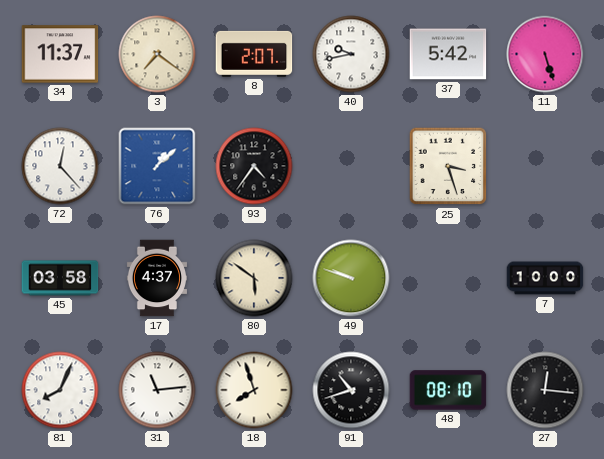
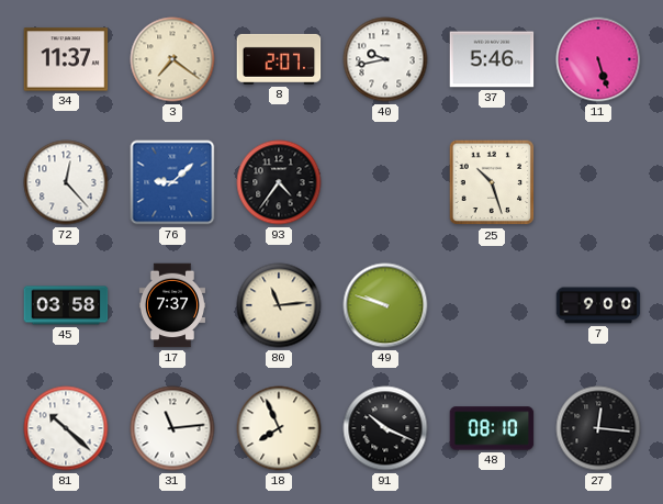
37: 5:42 -> 5:46
76: 1:08 -> 9:08
25: 3:27 -> 10:27
17: 4:37 -> 7:37
80: 5:51 -> 11:14
7: 10:00 -> 9:00
81: 8:04 -> 10:22
18: 7:57 -> 7:56
91: 10:42 -> 10:19
